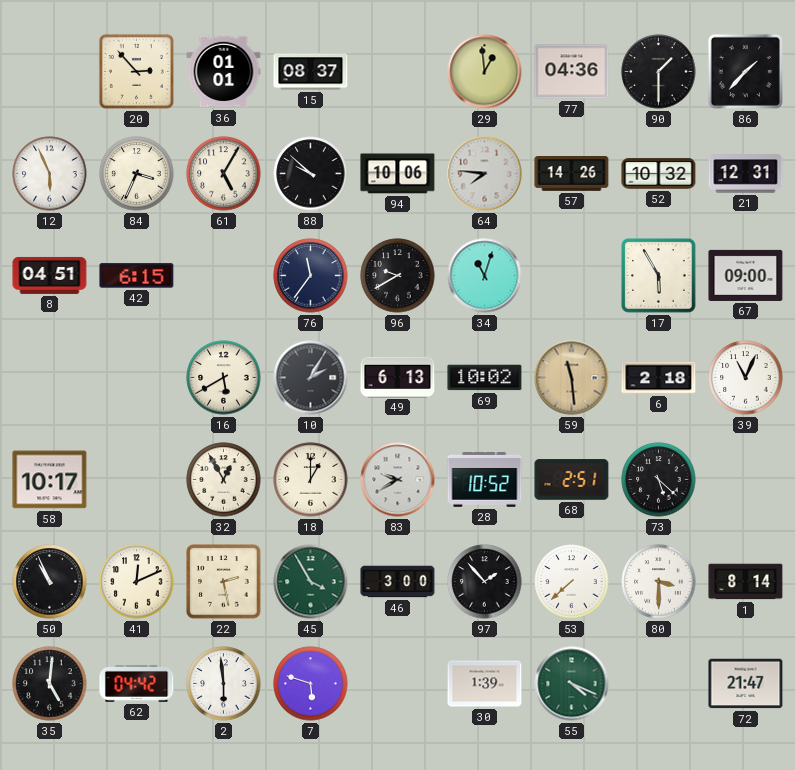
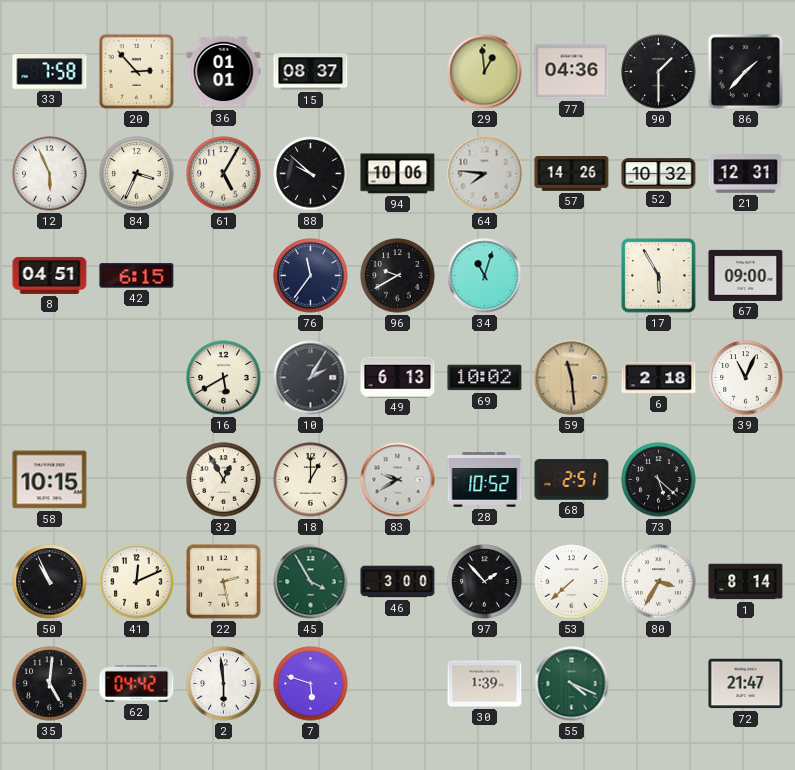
33: none -> 7:58
58: 10:17 -> 10:15
80: 3:30 -> 3:35
